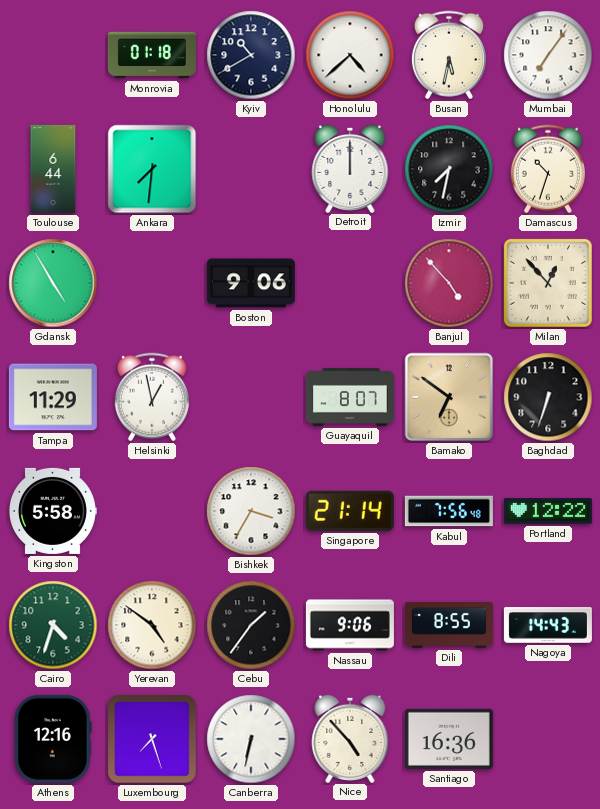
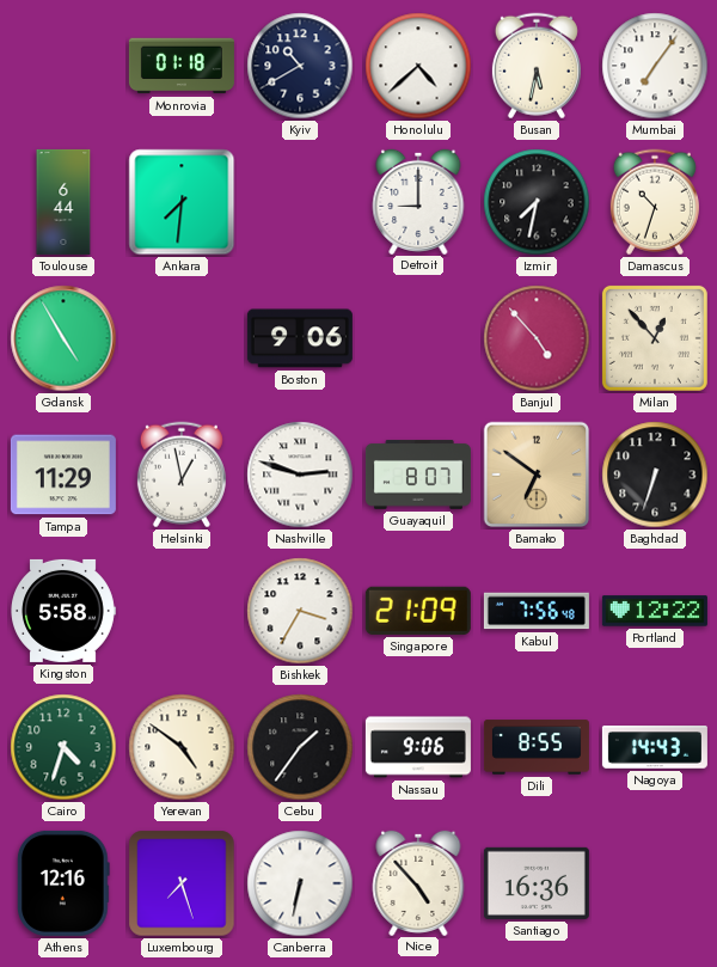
Detroit: 12:00 -> 9:00
Nashville: none -> 2:48
Singapore: 21:14 -> 21:09
